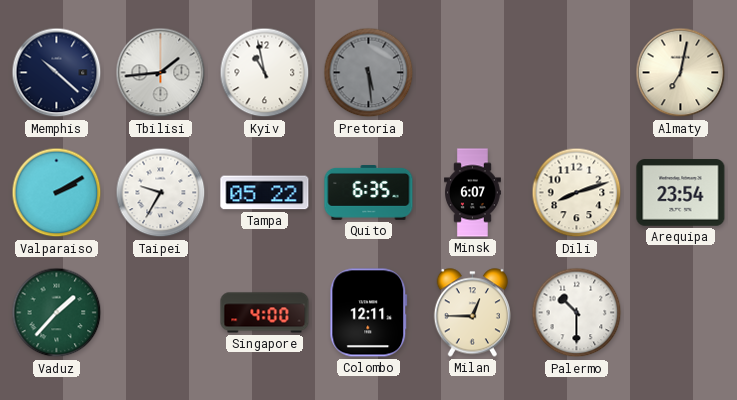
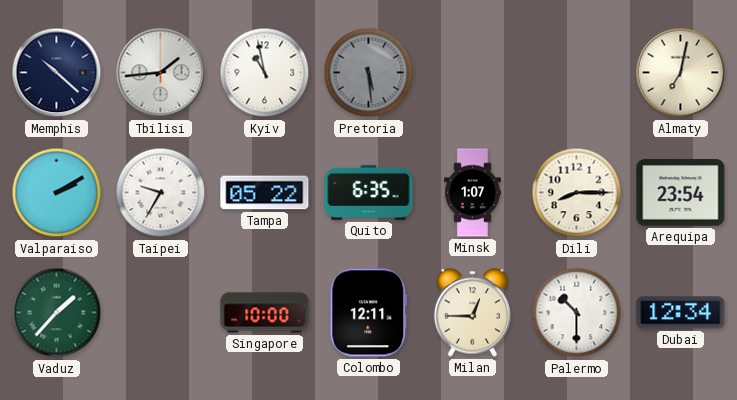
Minsk: 6:07 -> 1:07
Dili: 8:12 -> 8:15
Singapore: 4:00 -> 10:00
Dubai: none -> 12:34
